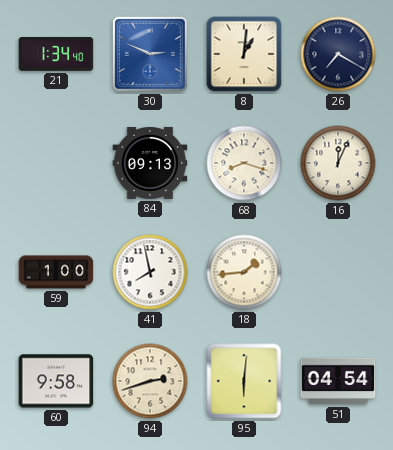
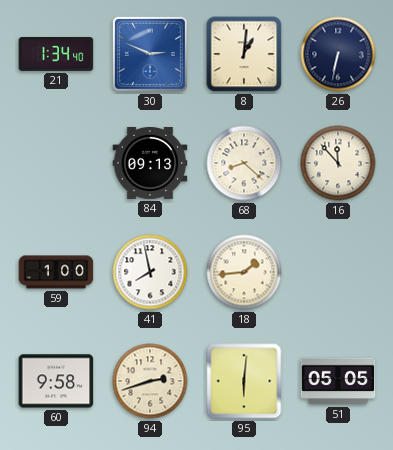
26: 7:20 -> 6:32
68: 8:18 -> 8:22
16: 12:04 -> 11:53
51: 04:54 -> 05:05
